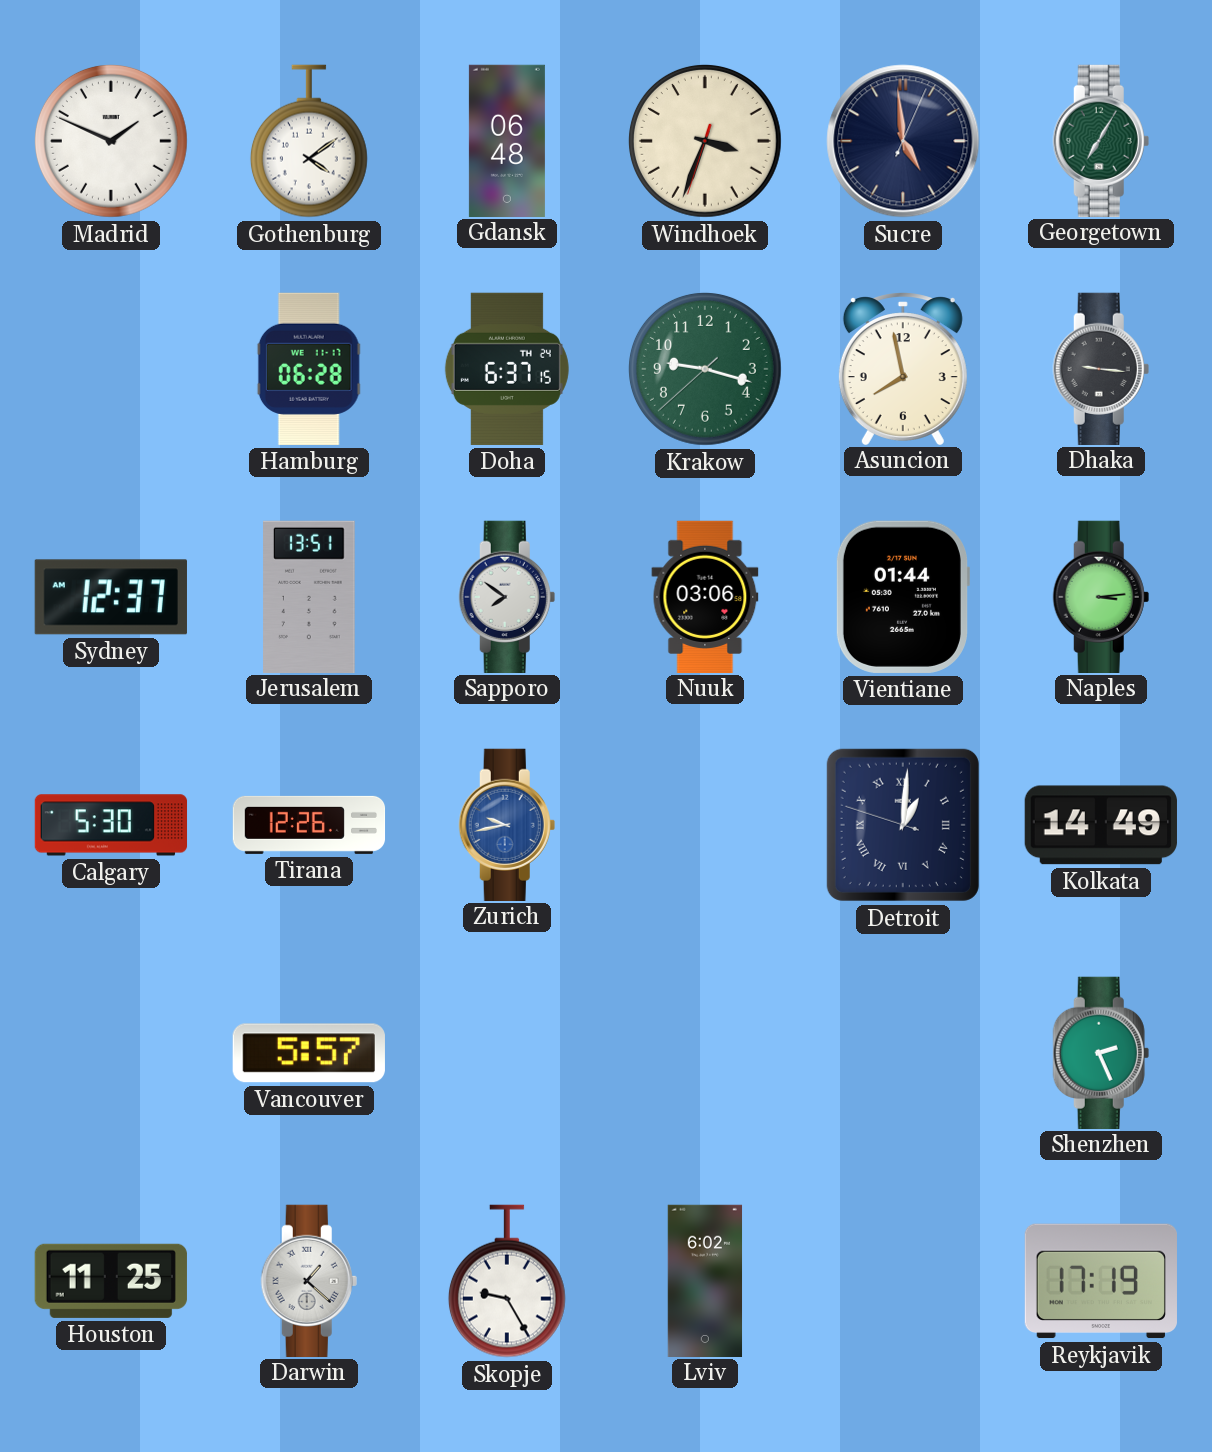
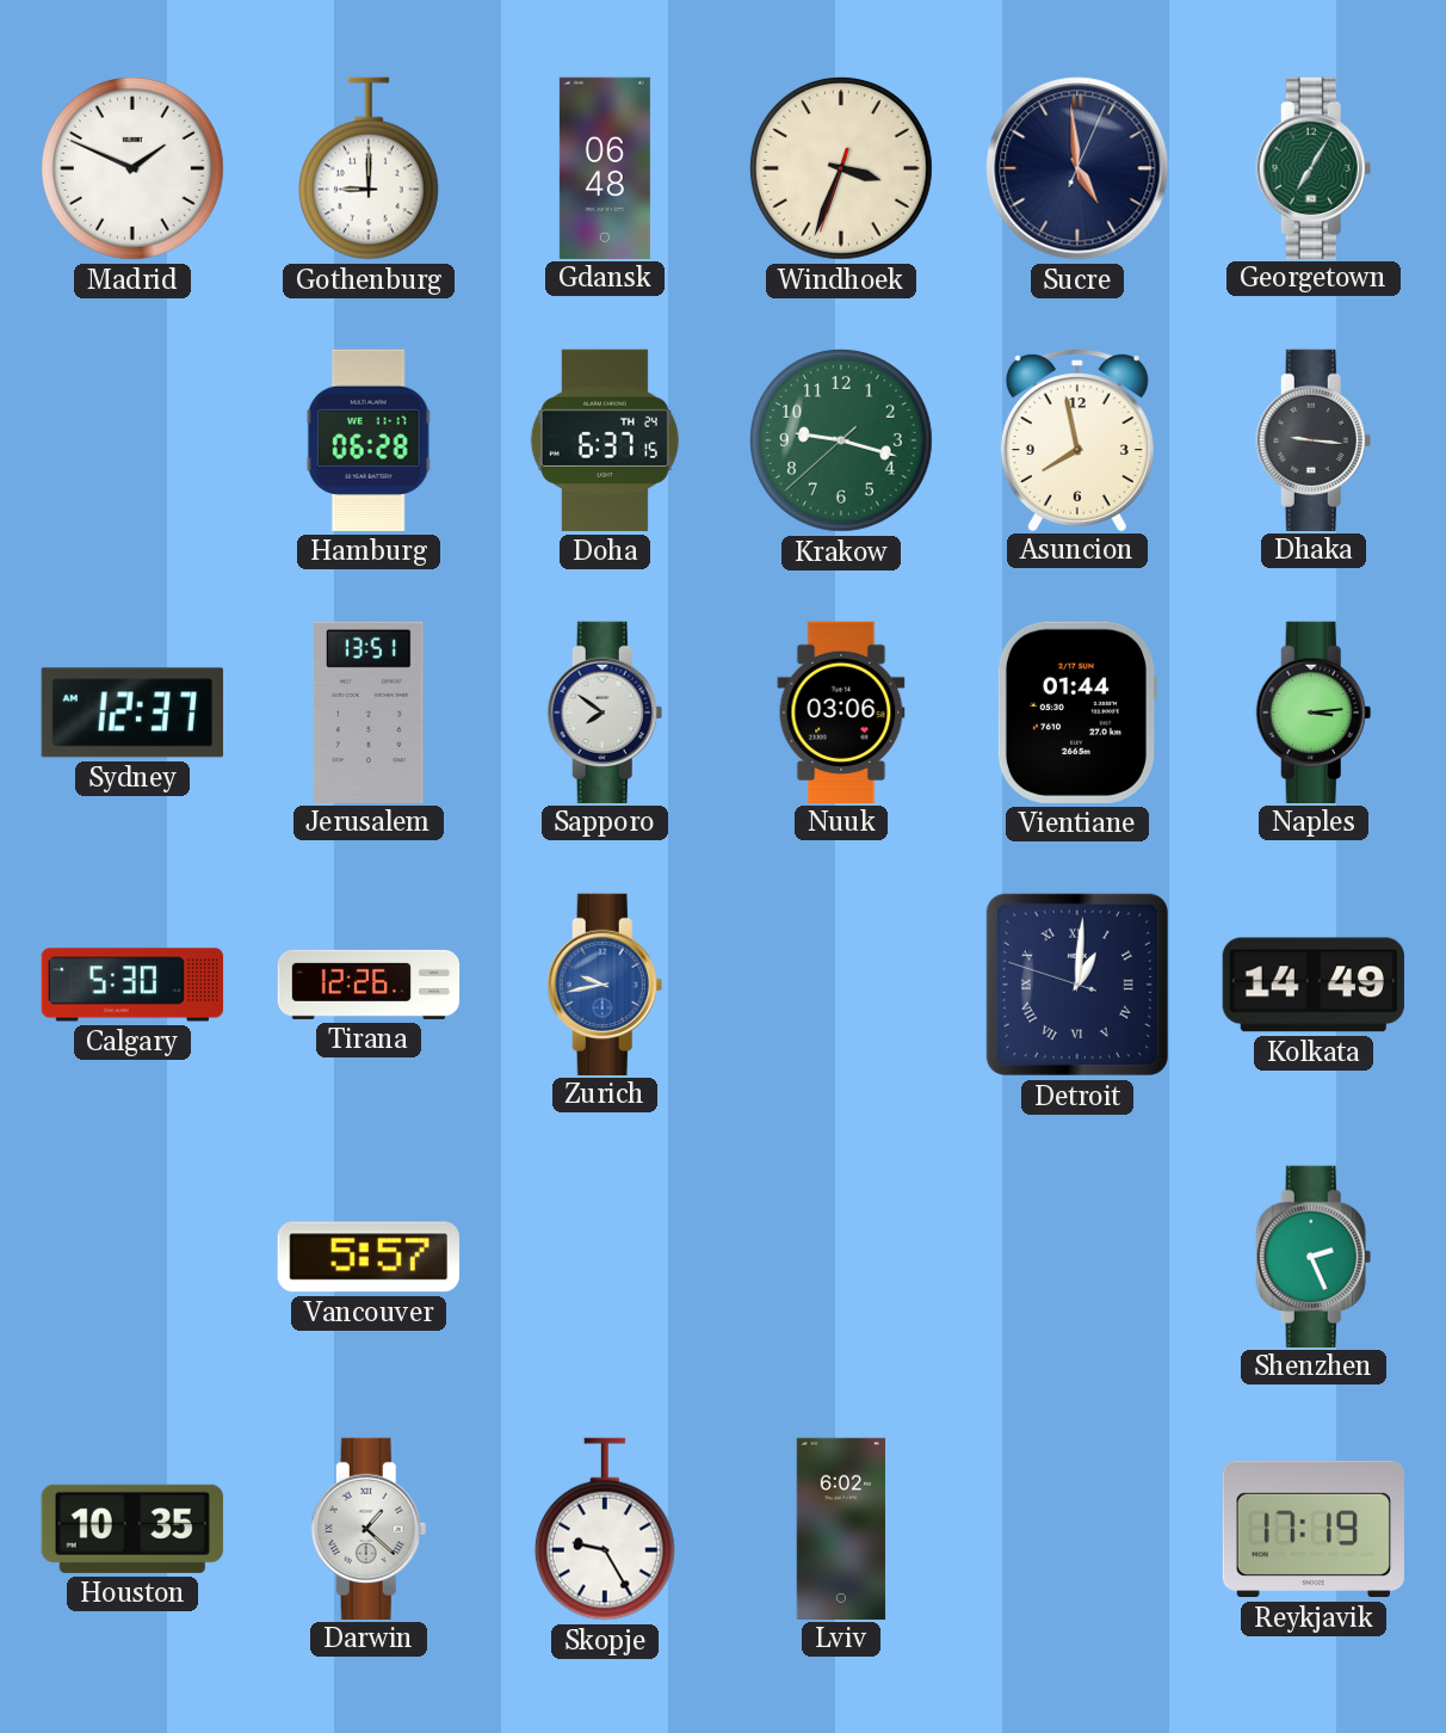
Gothenburg: 4:09 -> 9:00
Houston: 11:25 -> 10:35
